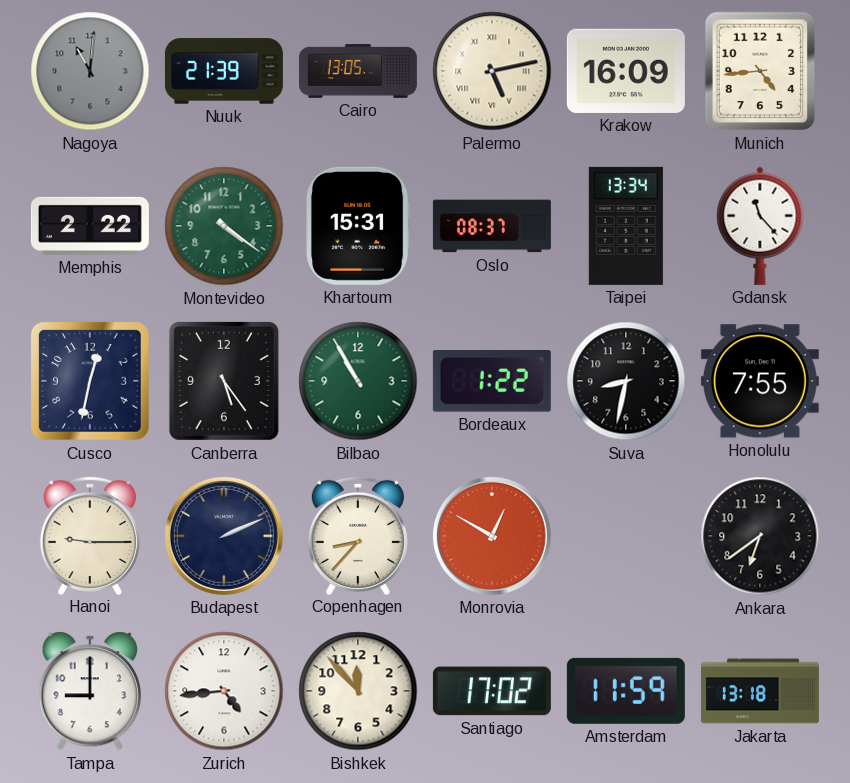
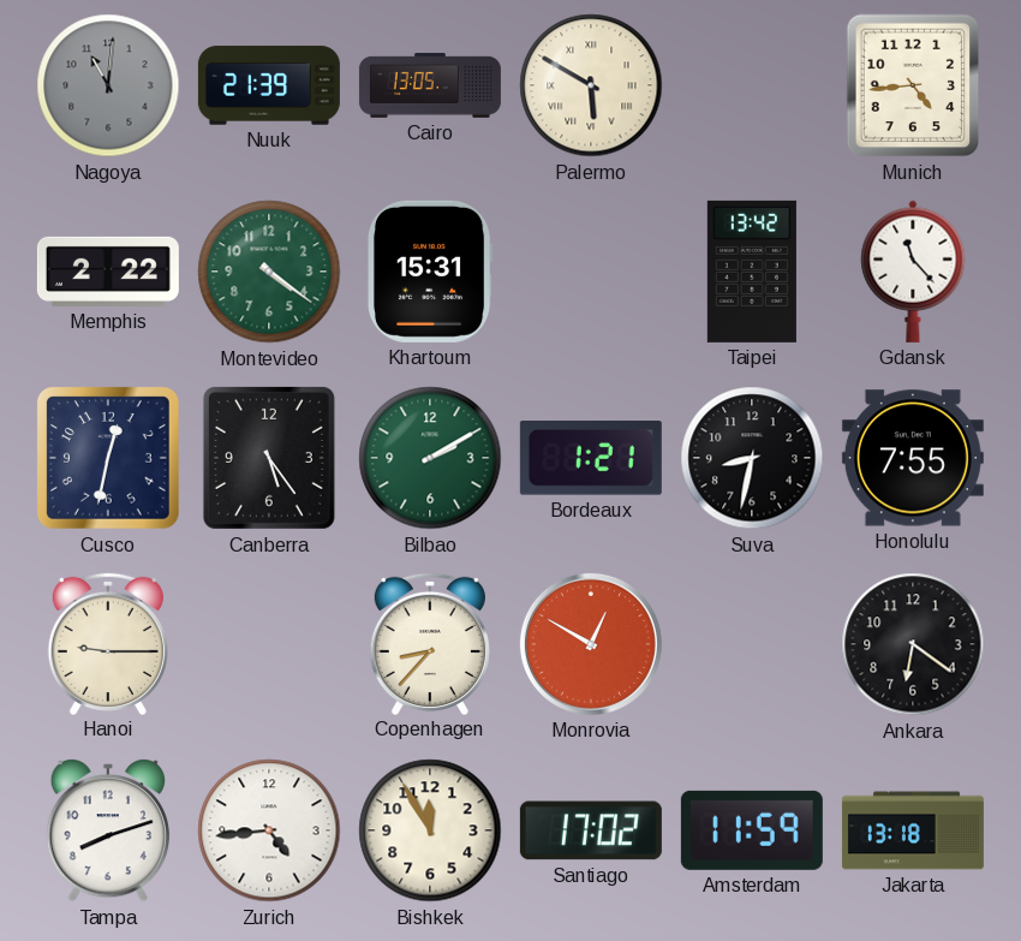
Palermo: 5:13 -> 5:50
Krakow: 16:09 -> none
Oslo: 08:37 -> none
Taipei: 13:34 -> 13:42
Bilbao: 10:55 -> 2:10
Bordeaux: 1:22 -> 1:21
Budapest: 2:11 -> none
Ankara: 6:39 -> 6:21
Tampa: 9:00 -> 8:12
Bishkek: 11:53 -> 11:55
